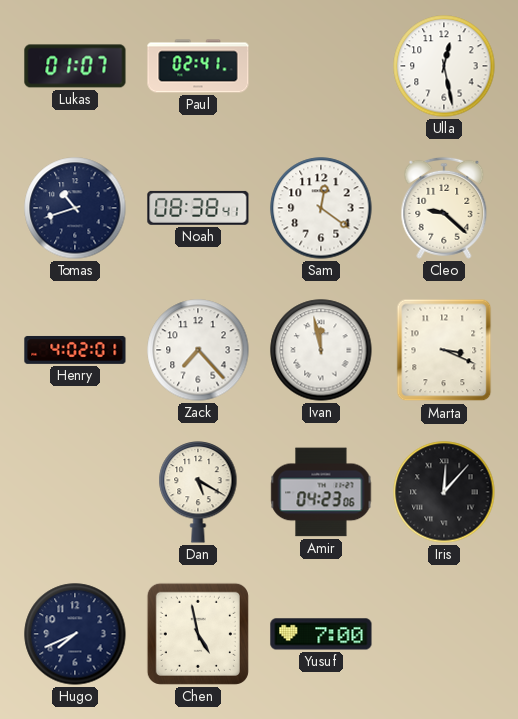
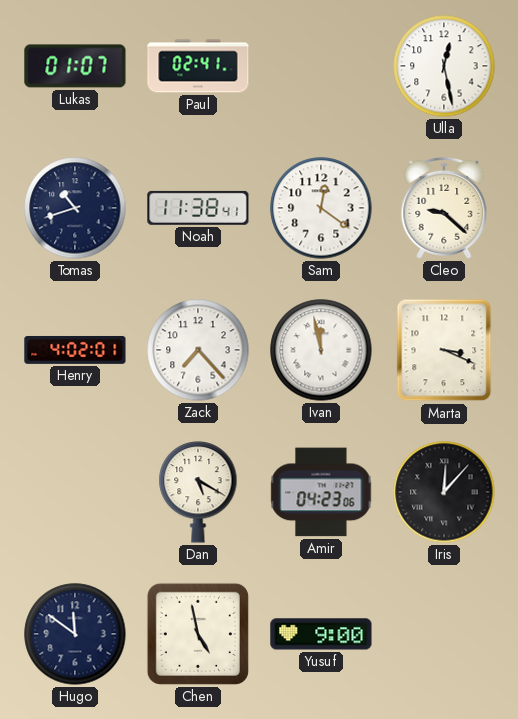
Noah: 08:38 -> 11:38
Hugo: 7:41 -> 11:51
Yusuf: 7:00 -> 9:00
